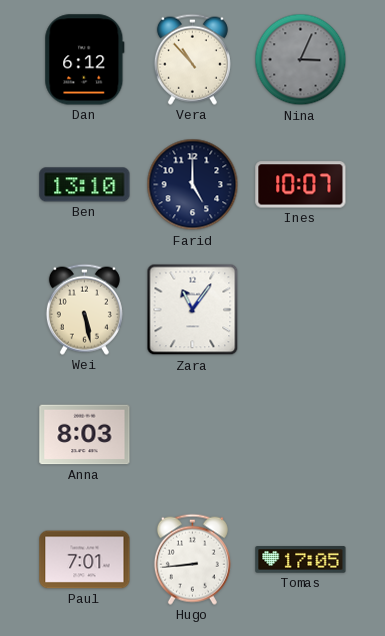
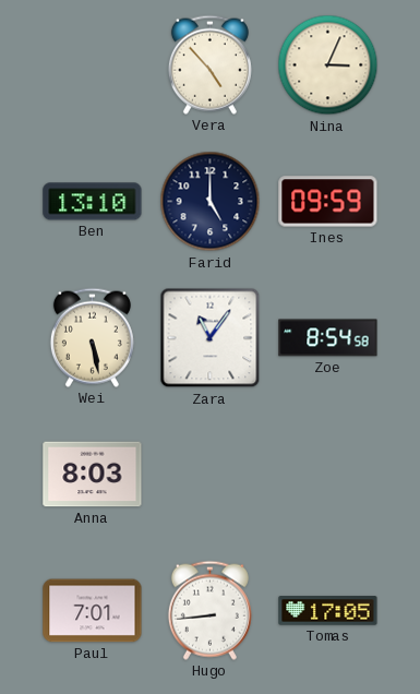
Dan: 6:12 -> none
Vera: 10:53 -> 4:53
Nina dial: grey -> cream
Ines: 10:07 -> 09:59
Zoe: none -> 8:54
